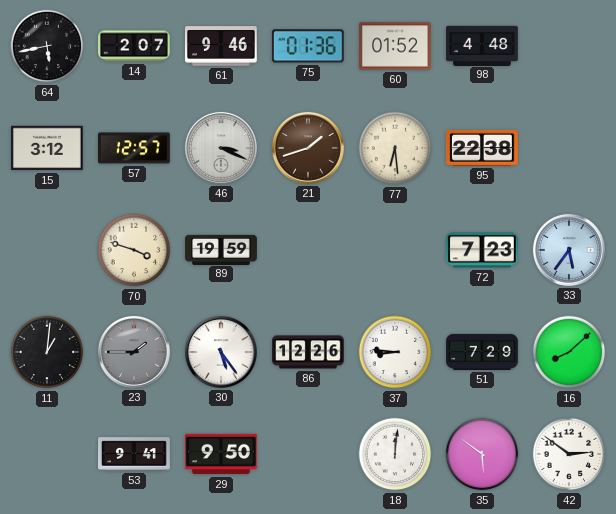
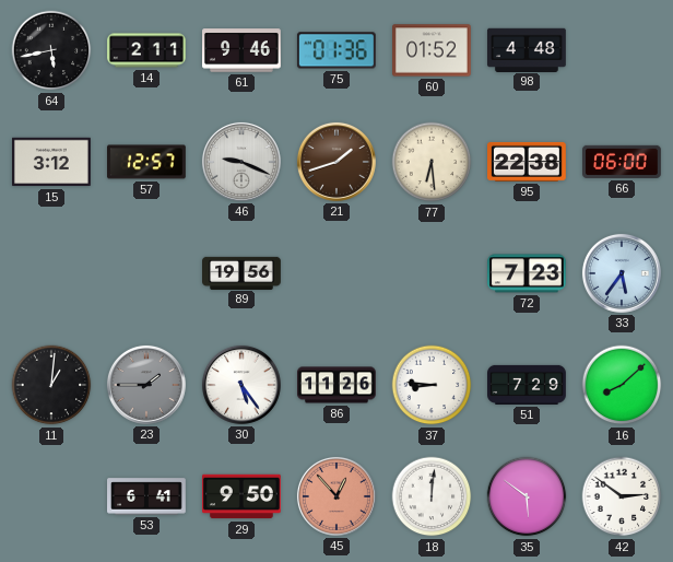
14: 2:07 -> 2:11
46: 3:19 -> 9:19
66: none -> 06:00
70: 3:48 -> none
89: 19:59 -> 19:56
86: 12:26 -> 11:26
53: 9:41 -> 6:41
45: none -> 12:53
